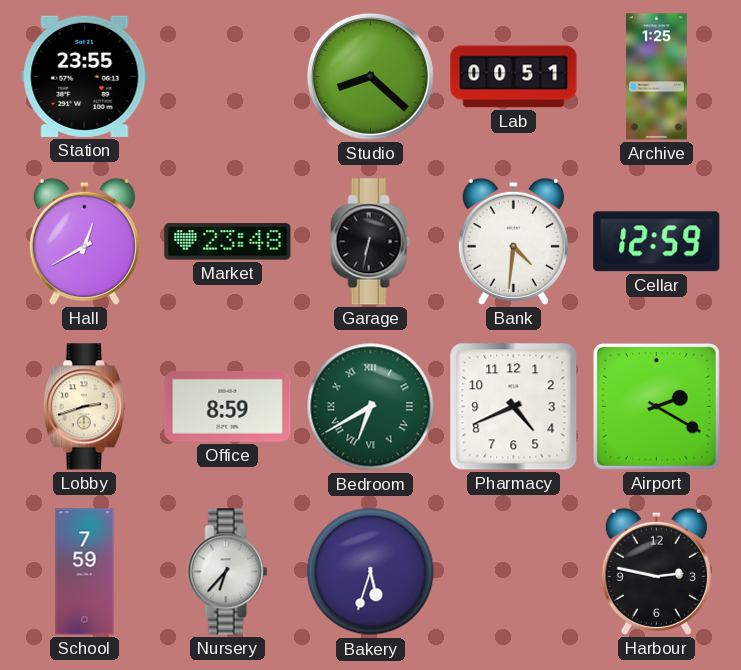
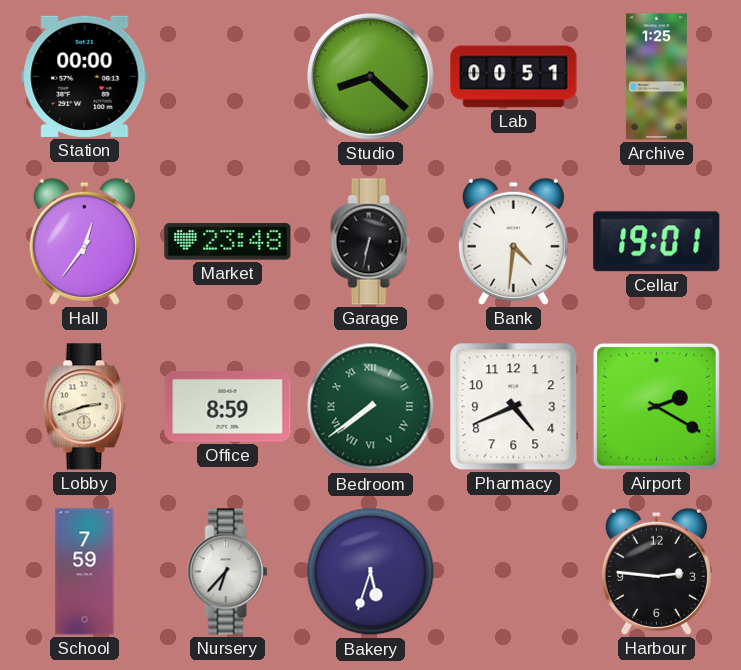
Station: 23:55 -> 00:00
Hall: 12:40 -> 12:36
Cellar: 12:59 -> 19:01
Bedroom: 6:40 -> 7:39
Harbour: 2:47 -> 2:46
